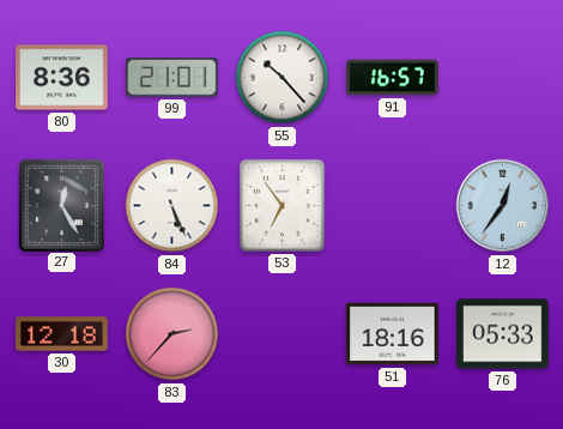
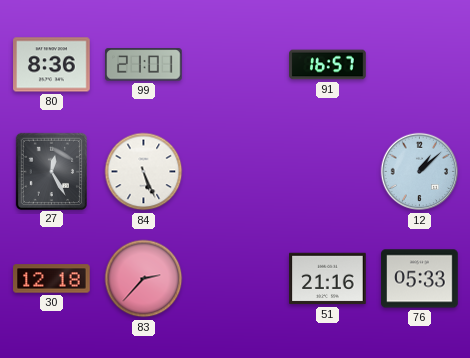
55: 10:23 -> none
53: 6:54 -> none
12: 12:36 -> 1:08
51: 18:16 -> 21:16
